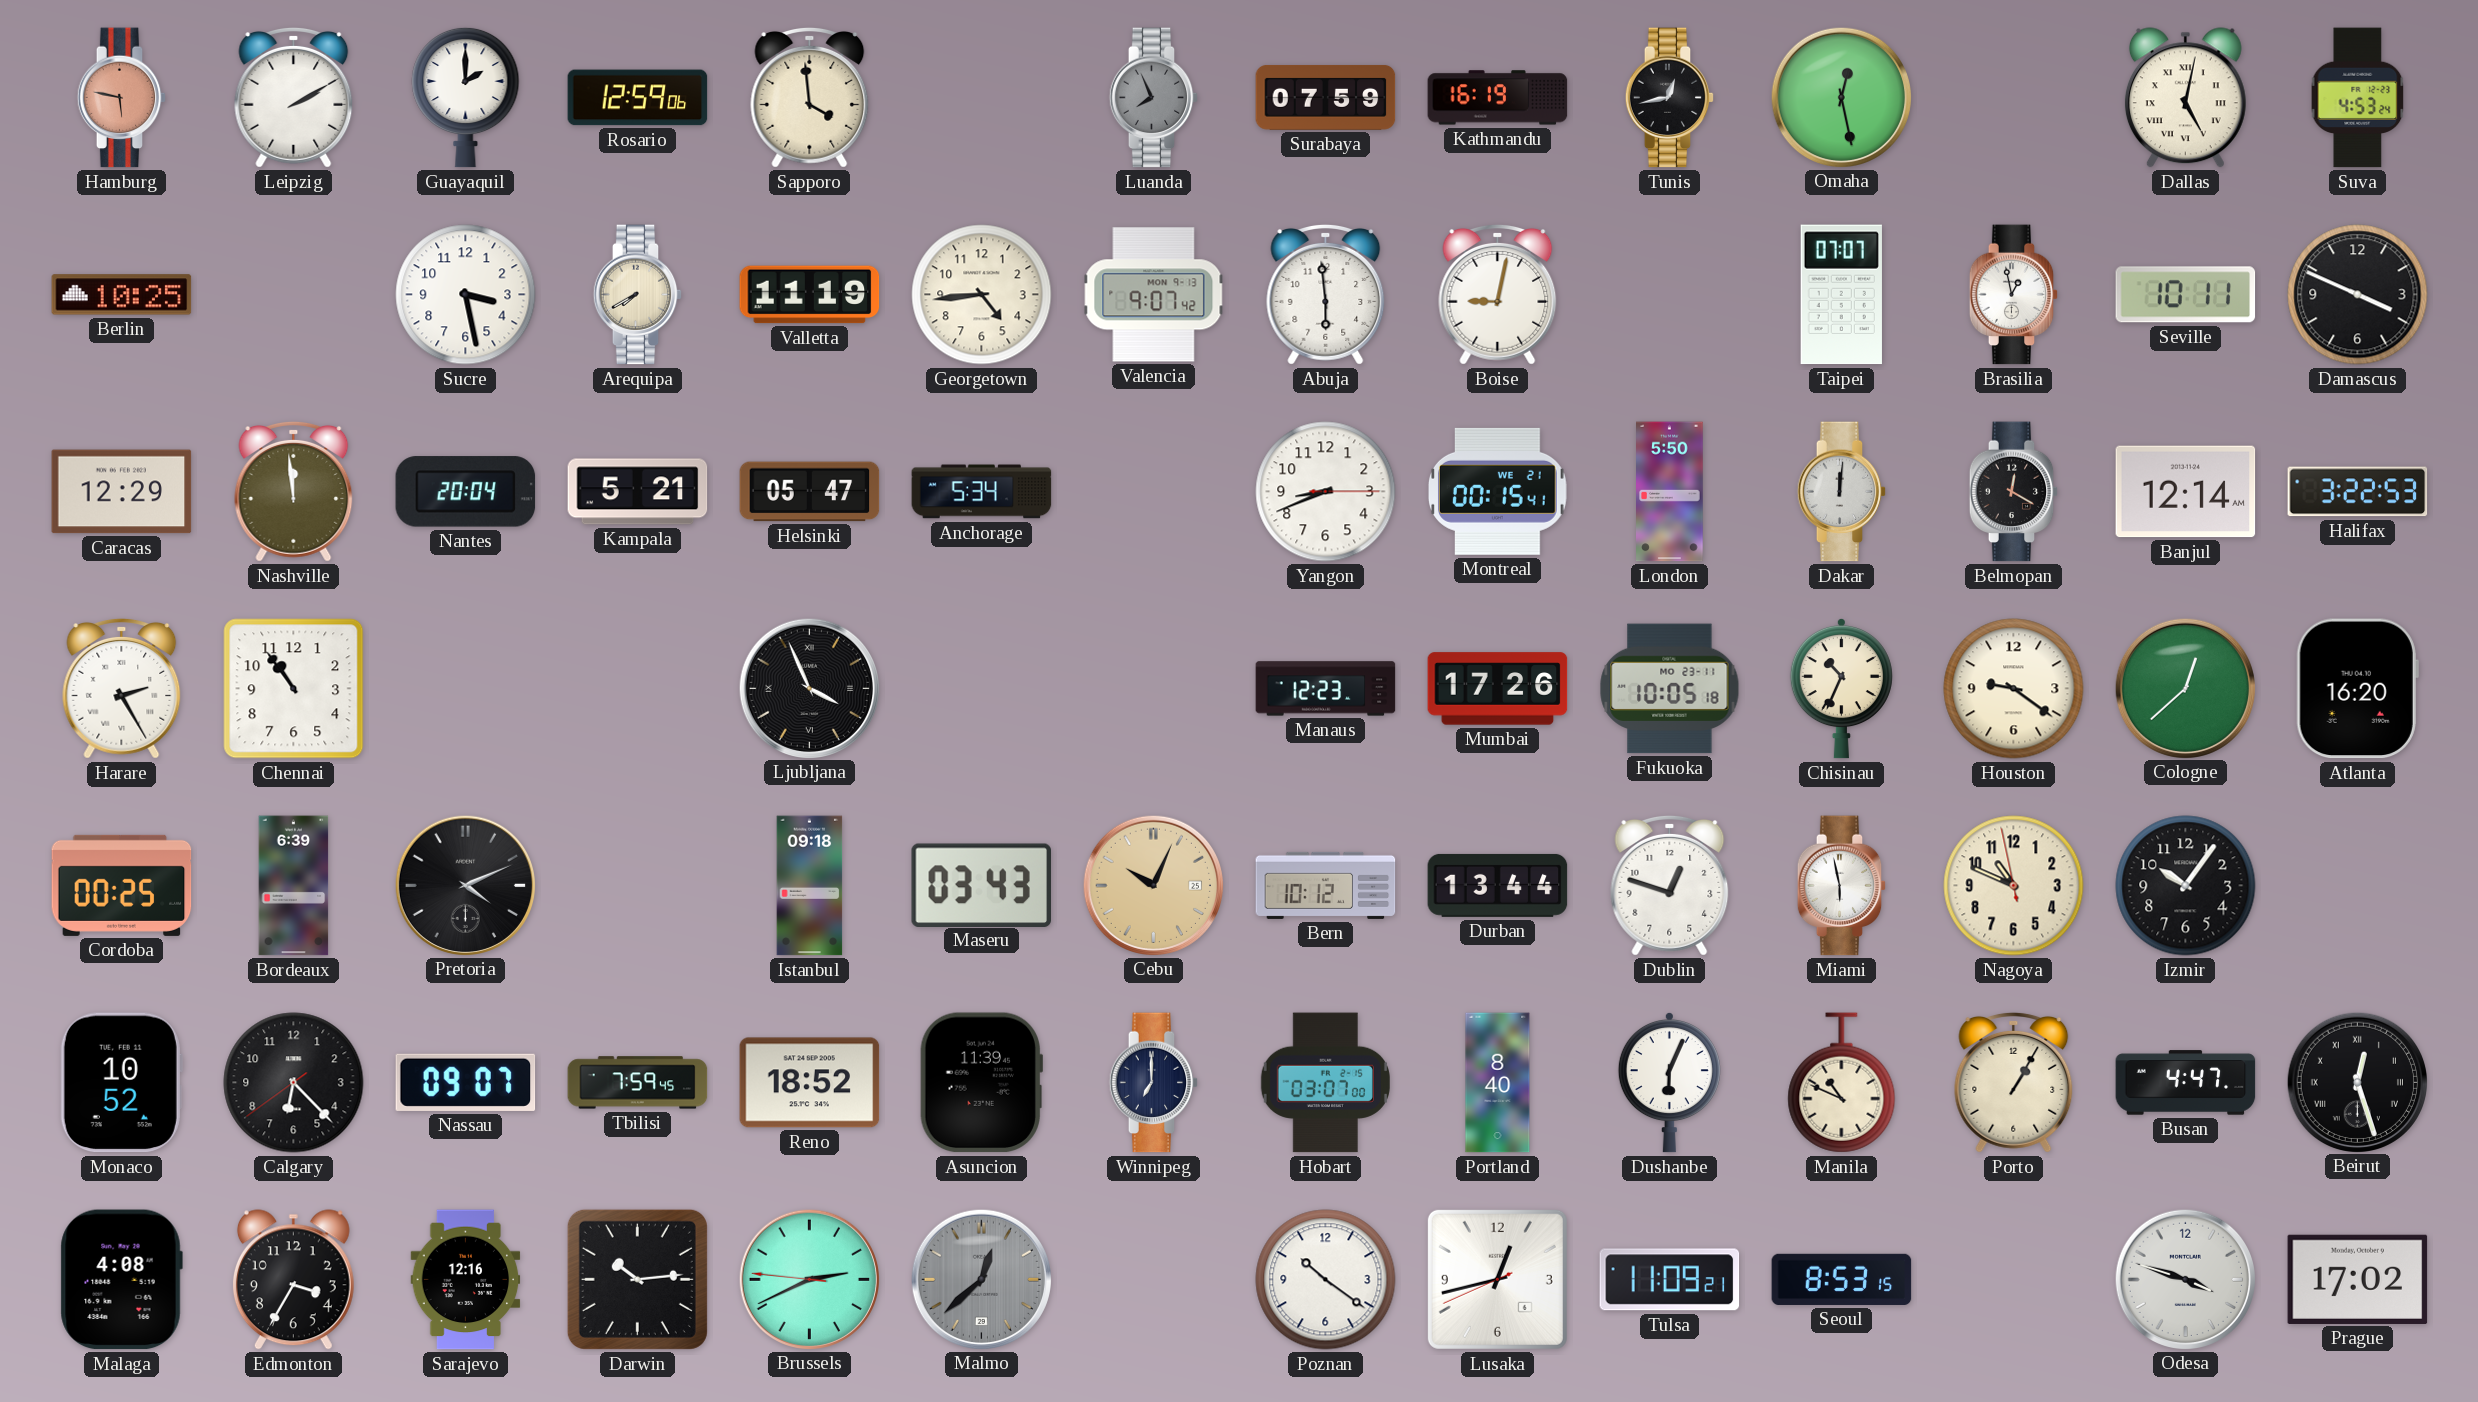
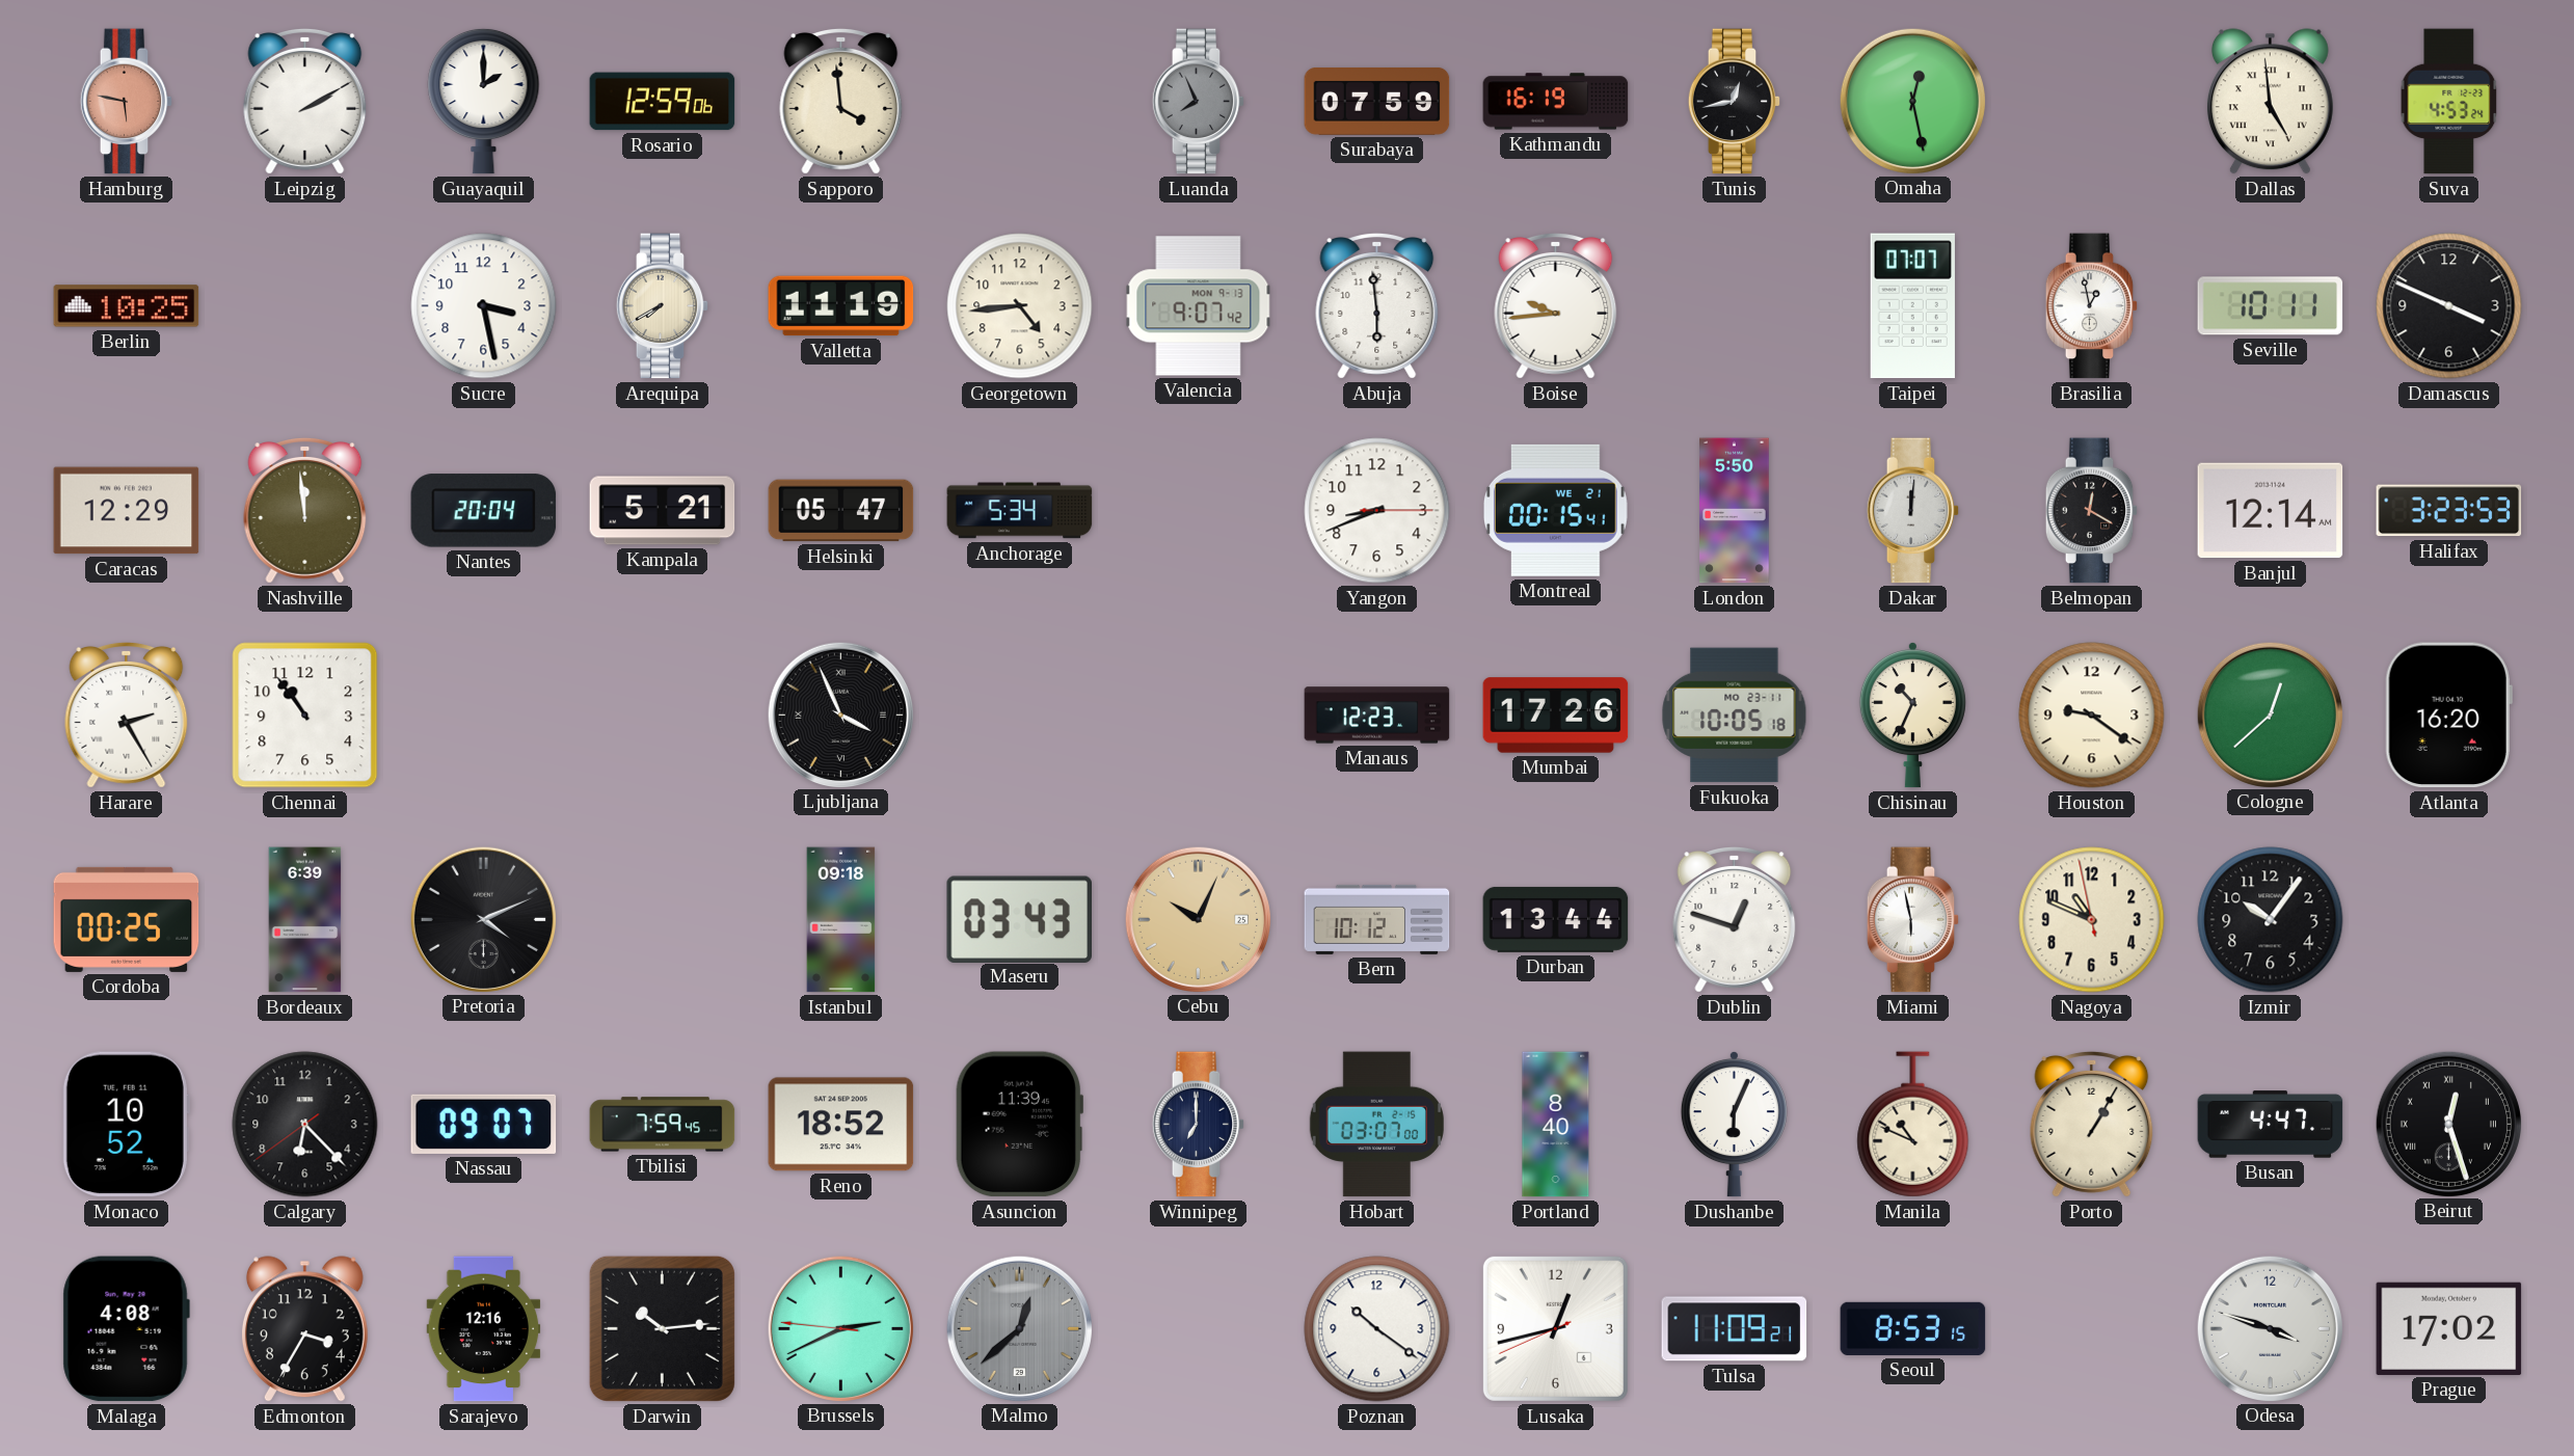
Dallas: 5:02 -> 4:59
Boise: 9:02 -> 9:44
Halifax: 3:22 -> 3:23
